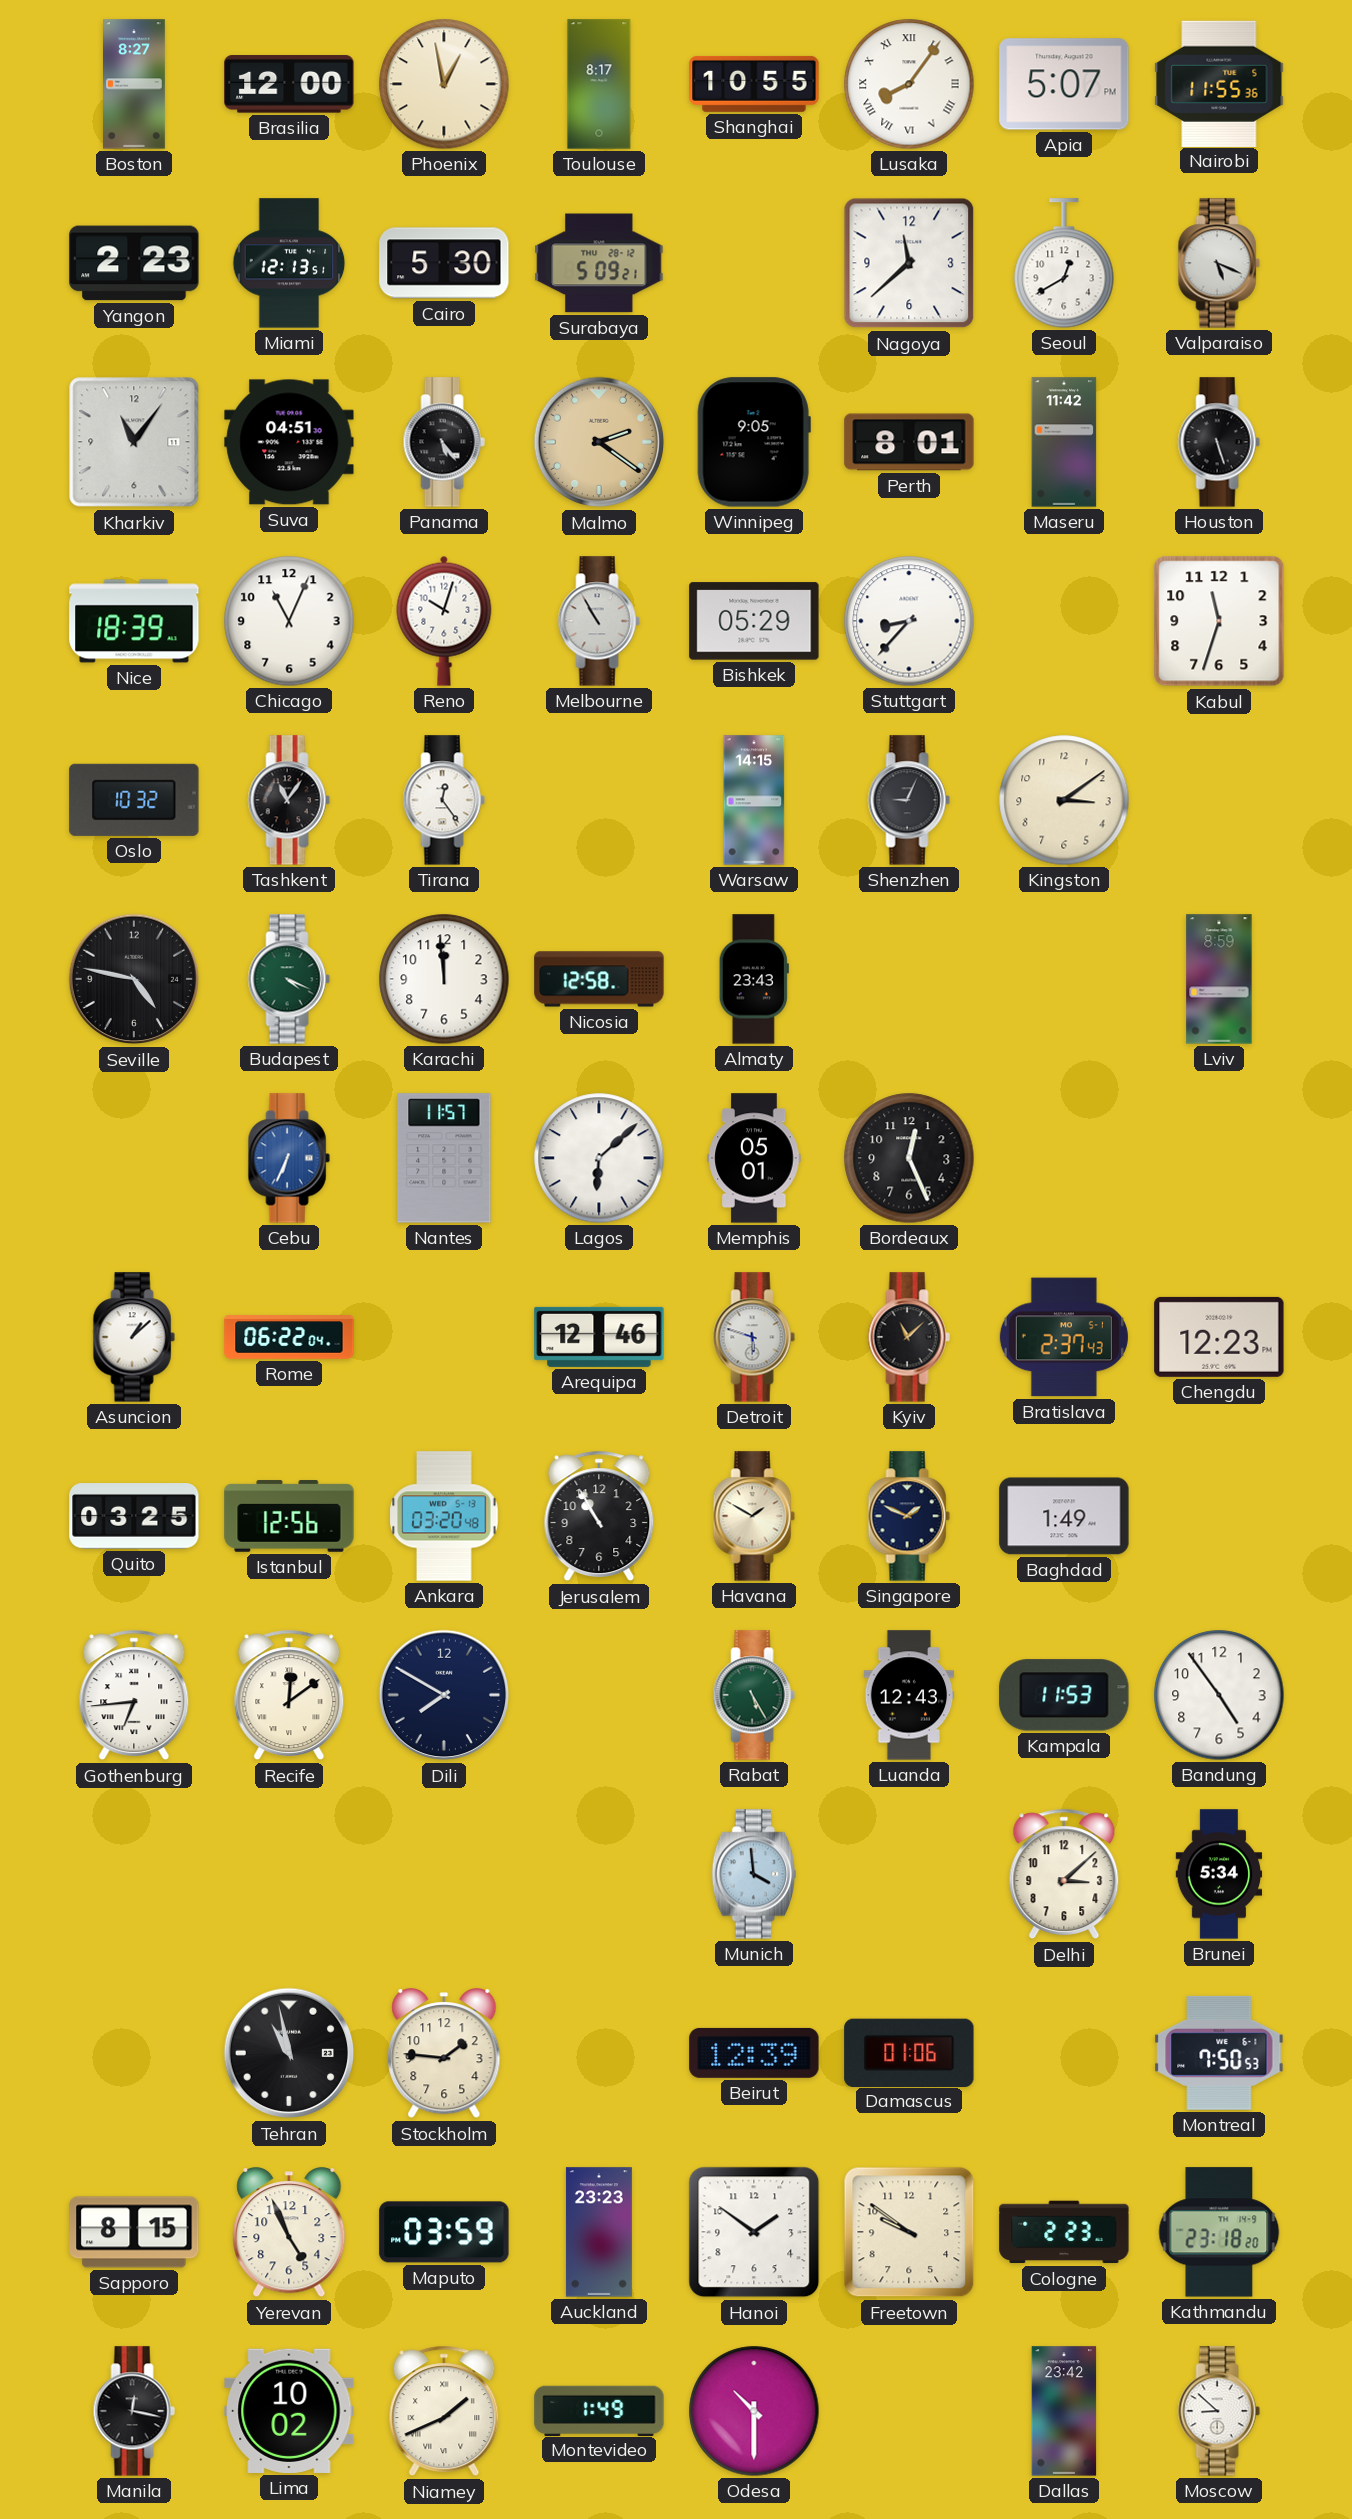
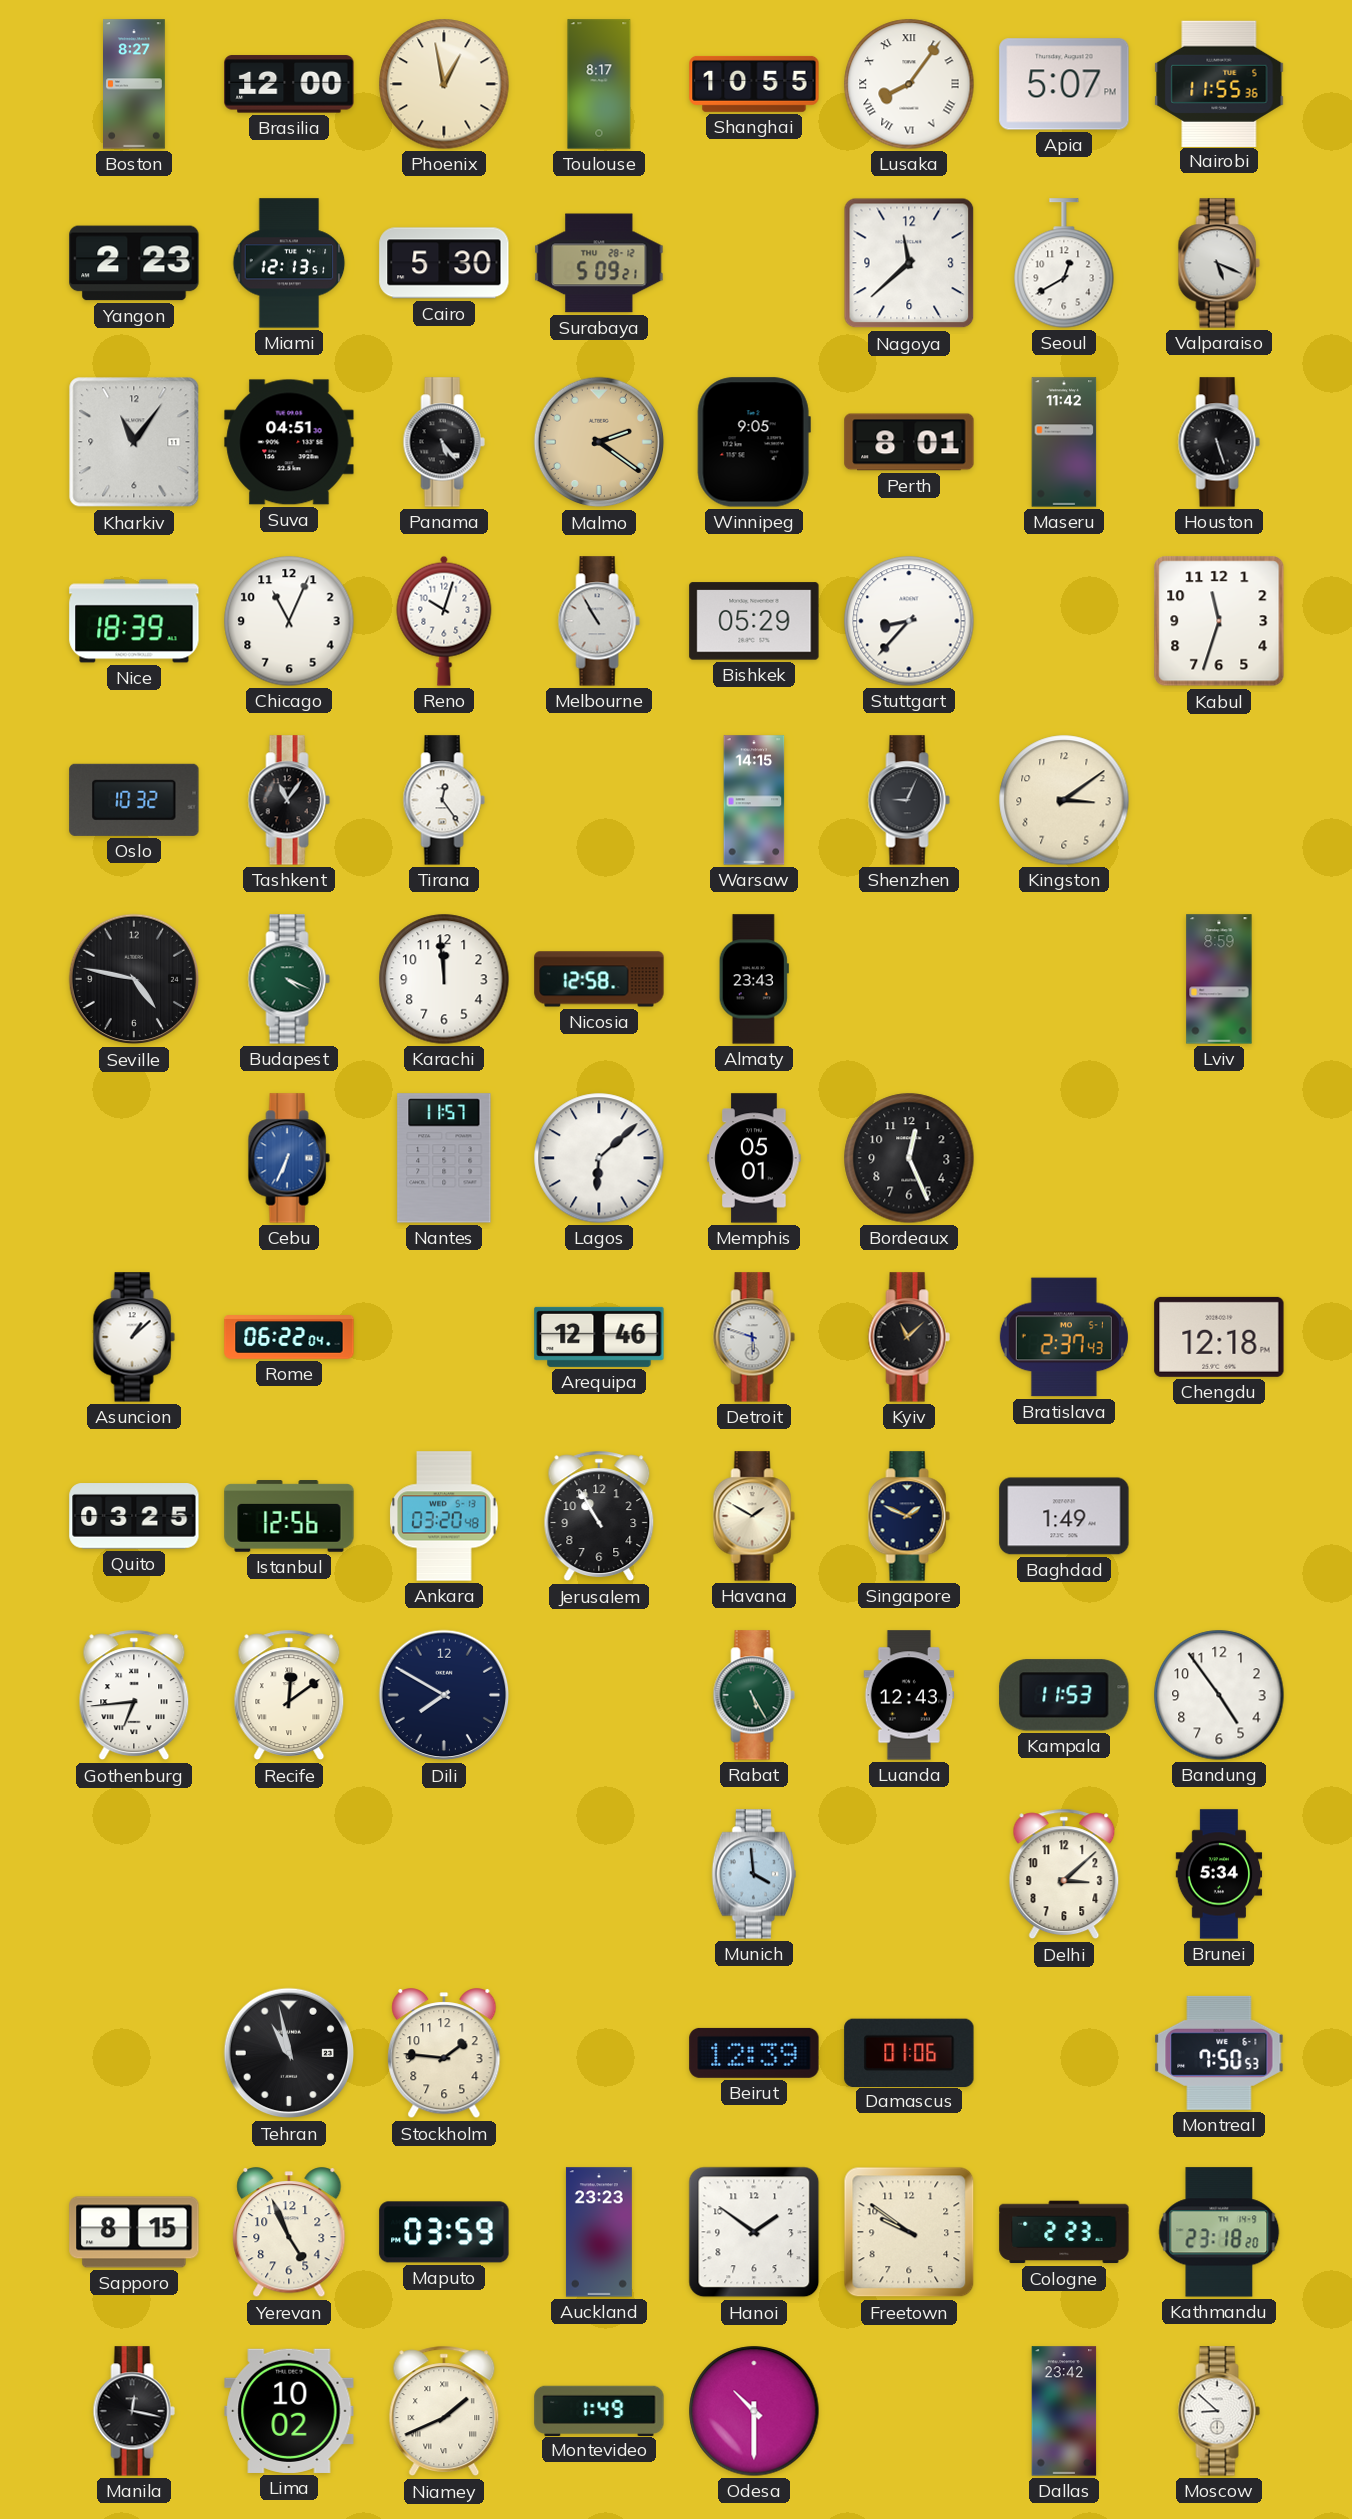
Chengdu: 12:23 -> 12:18
